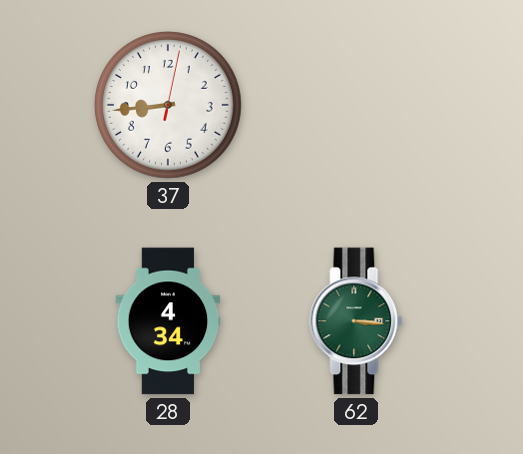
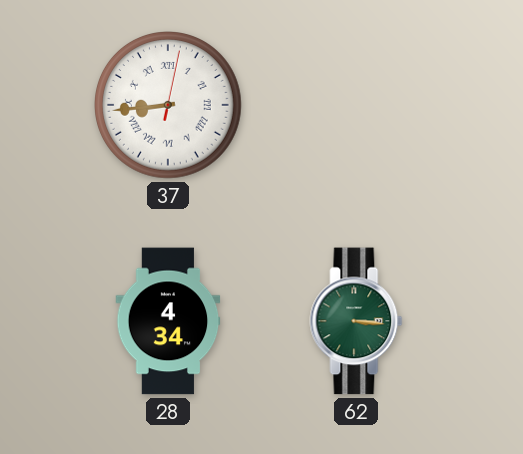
37 numerals: Arabic -> Roman
